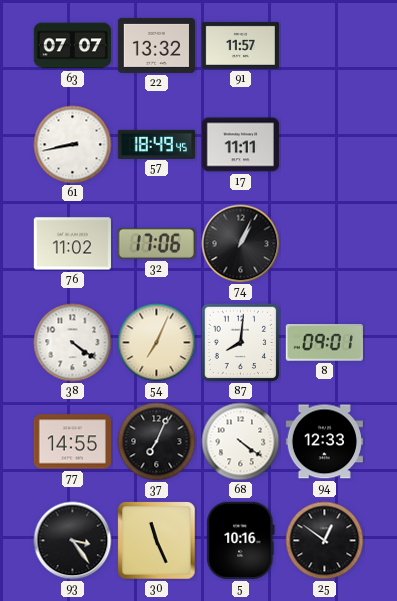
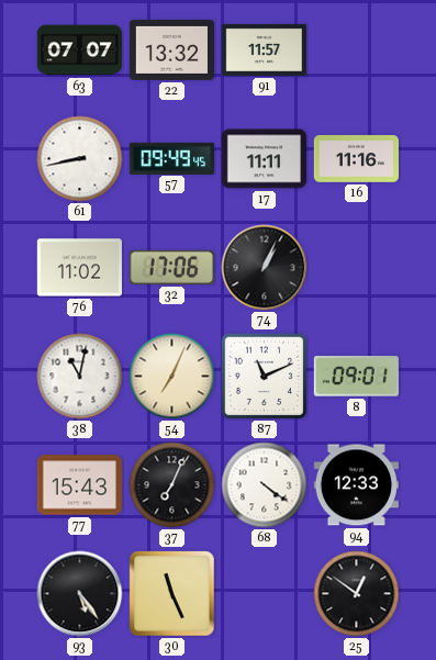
57: 18:49 -> 09:49
16: none -> 11:16
38: 4:21 -> 11:02
87: 8:01 -> 11:11
77: 14:55 -> 15:43
93: 3:24 -> 5:24
5: 10:16 -> none
